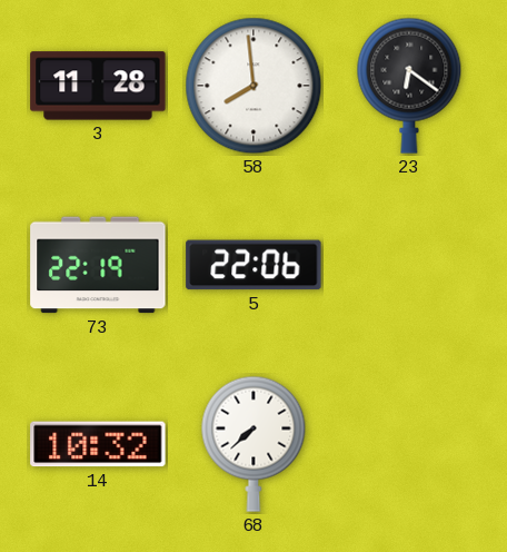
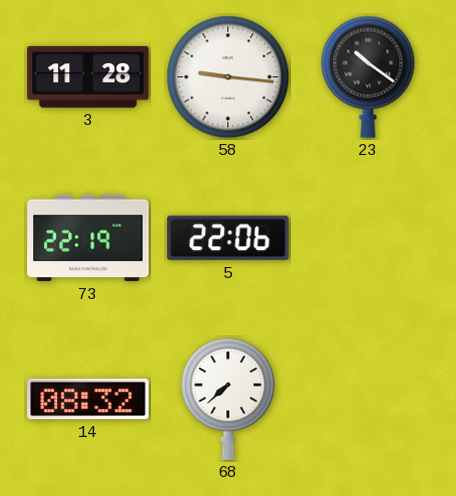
58: 7:59 -> 9:16
23: 6:21 -> 10:21
14: 10:32 -> 08:32
